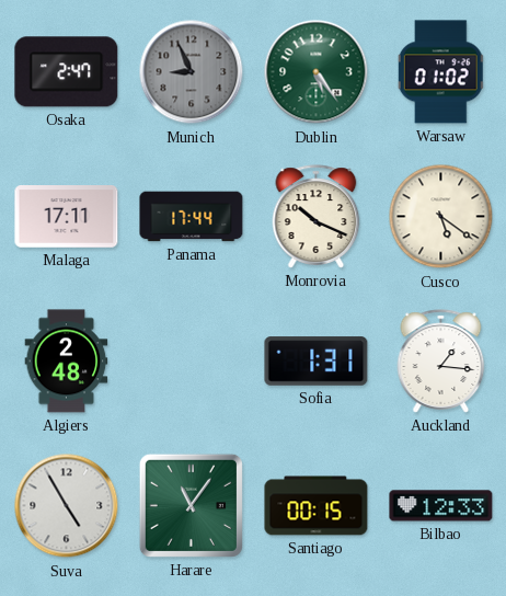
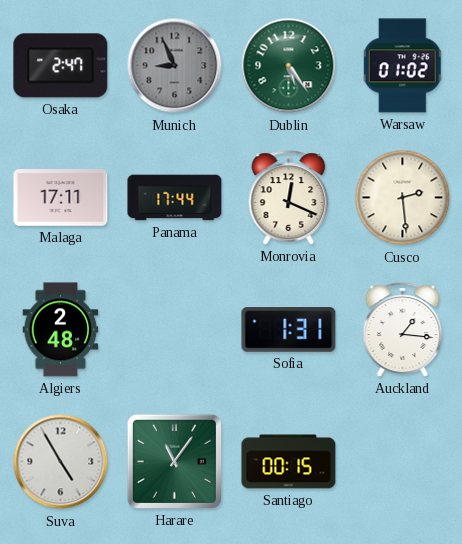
Monrovia: 10:19 -> 12:19
Cusco: 5:21 -> 2:29
Bilbao: 12:33 -> none
